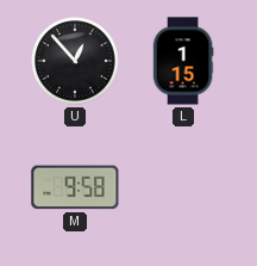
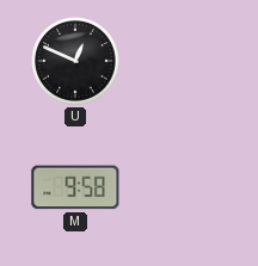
U: 12:53 -> 12:49
L: 1:15 -> none
